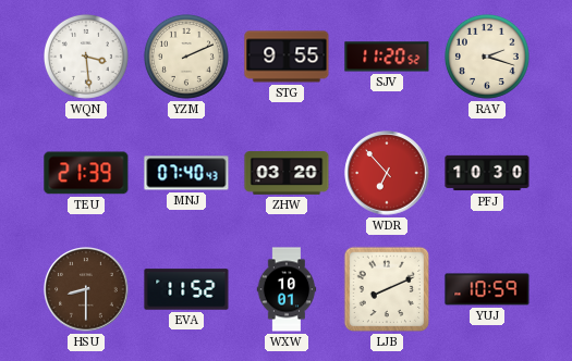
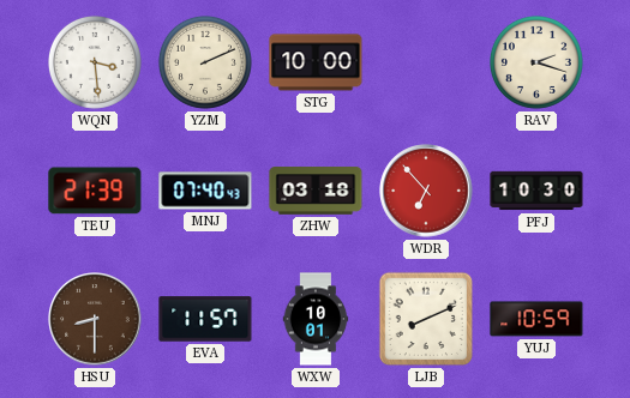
STG: 9:55 -> 10:00
SJV: 11:20 -> none
ZHW: 03:20 -> 03:18
EVA: 11:52 -> 11:57
